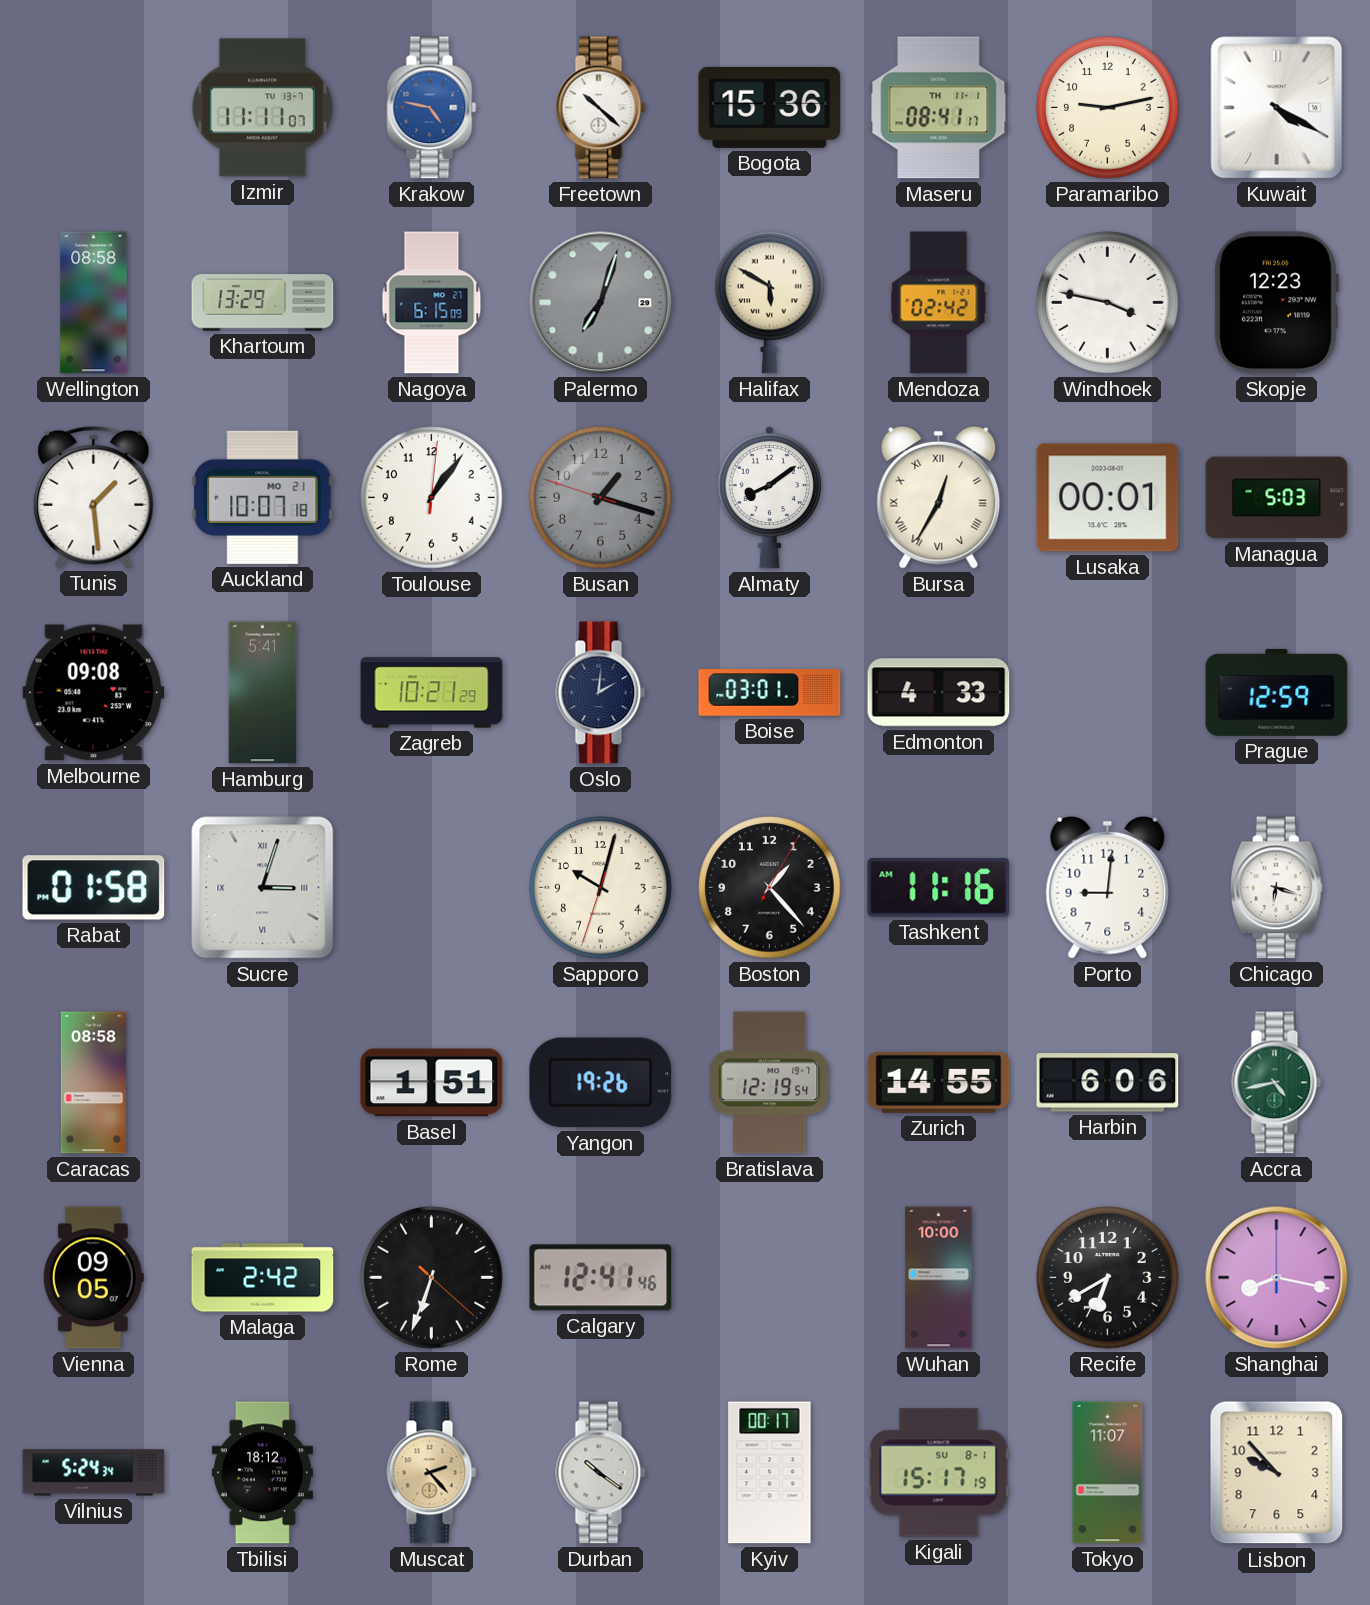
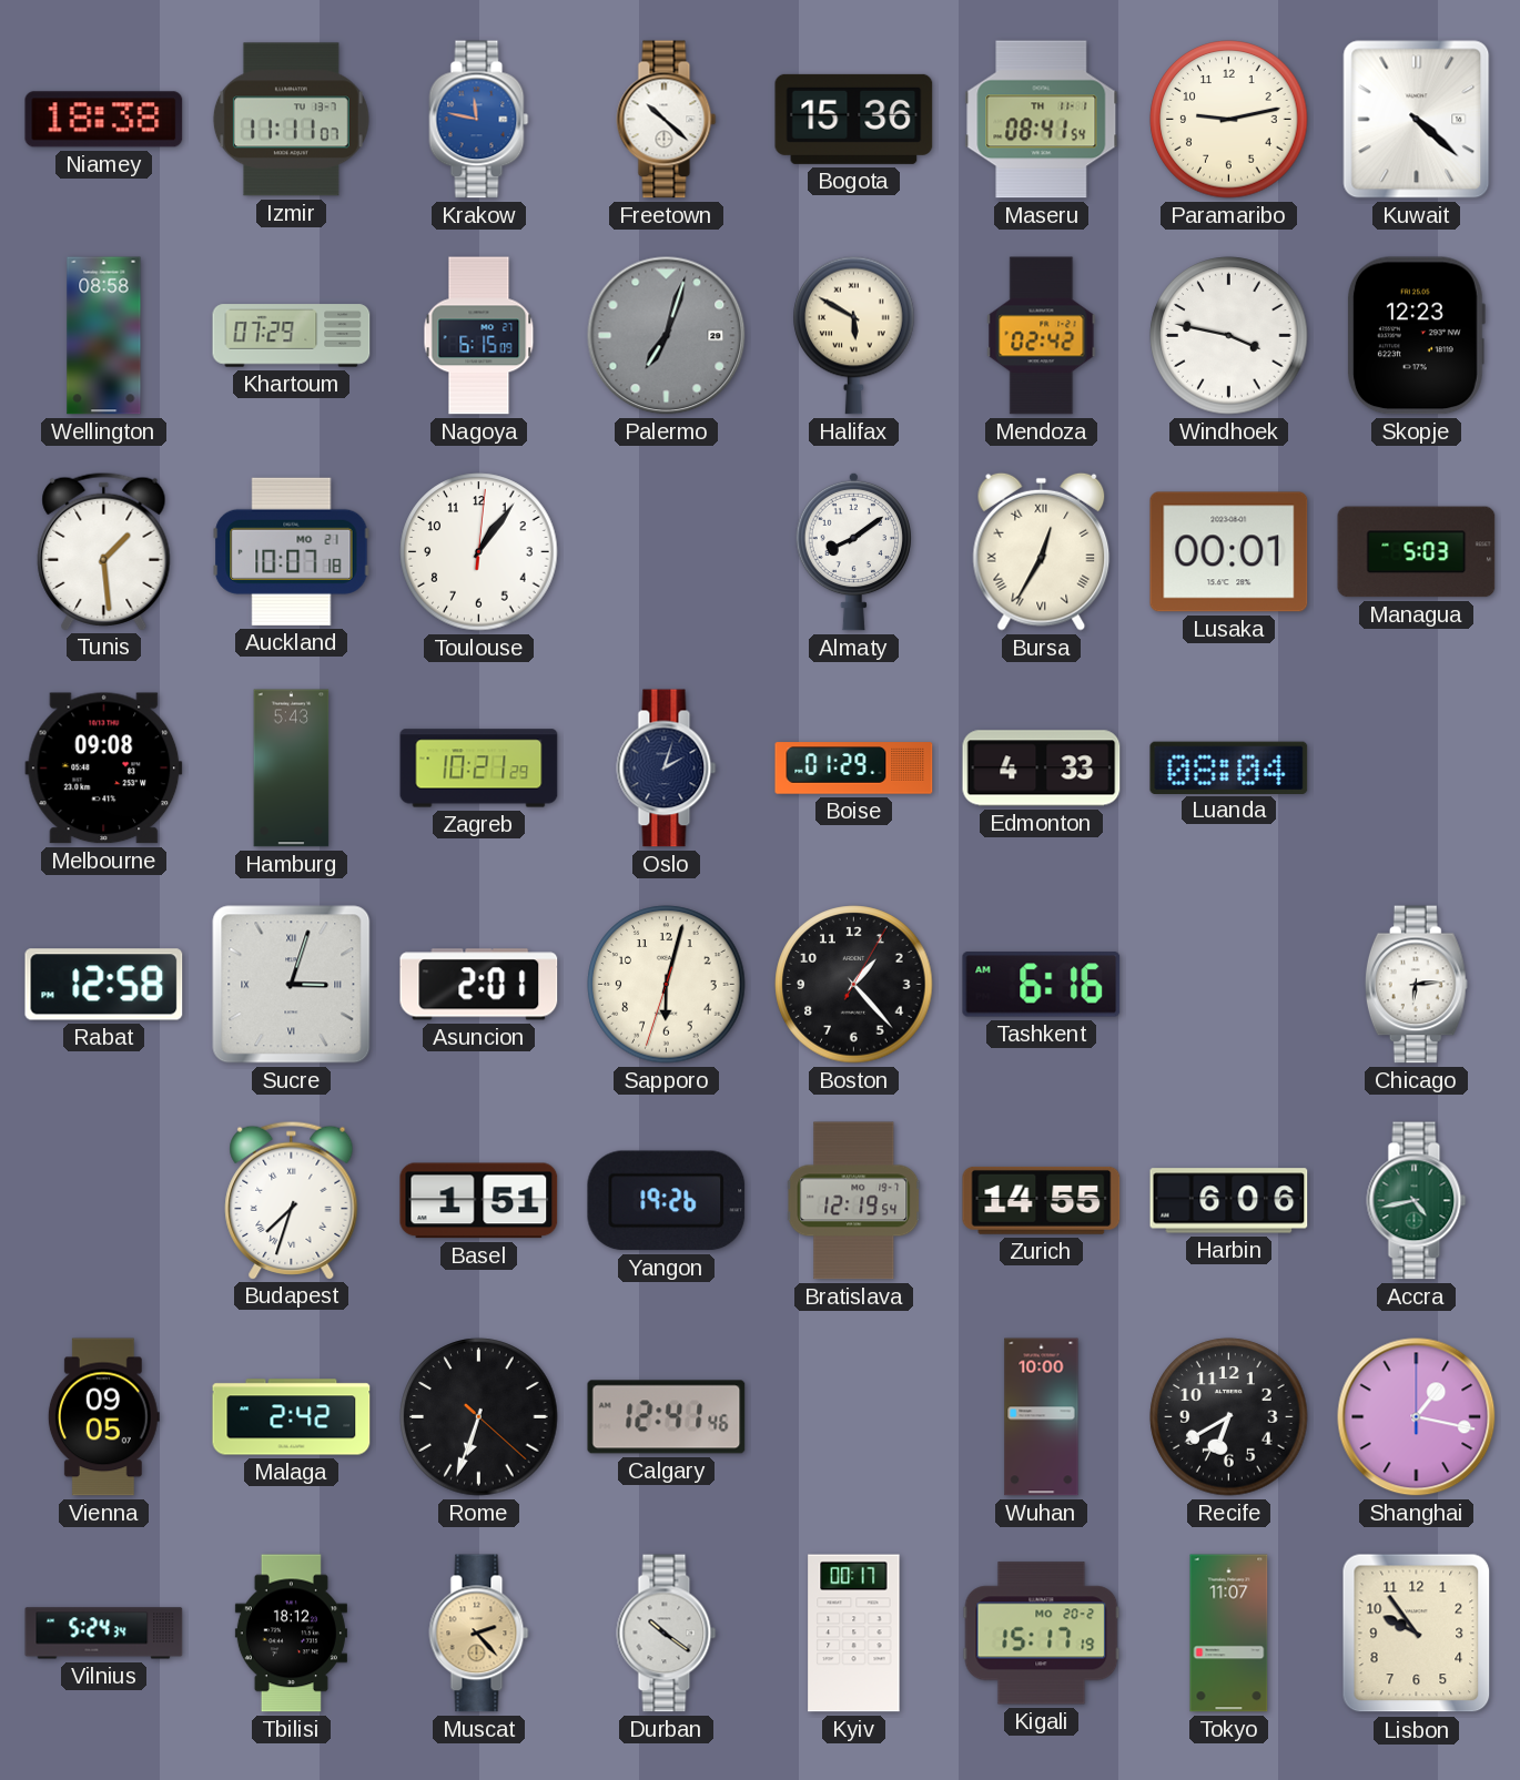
Niamey: none -> 18:38
Krakow: 4:47 -> 11:47
Maseru: 08:41:17 -> 08:41:54
Kuwait: 4:20 -> 4:22
Khartoum: 13:29 -> 07:29
Busan: 1:17 -> none
Hamburg: 5:41 -> 5:43
Oslo: 2:01 -> 2:03
Boise: 03:01 -> 01:29
Luanda: none -> 08:04
Prague: 12:59 -> none
Rabat: 01:58 -> 12:58
Asuncion: none -> 2:01
Sapporo: 10:02 -> 6:02
Tashkent: 11:16 -> 6:16
Porto: 9:01 -> none
Chicago: 6:18 -> 6:14
Caracas: 08:58 -> none
Budapest: none -> 7:33
Shanghai: 8:17 -> 1:17
Kigali date: SU 8-1 -> MO 20-2
Lisbon: 9:53 -> 9:54
